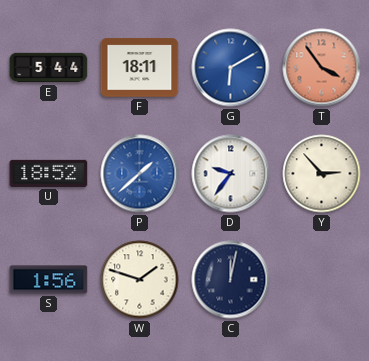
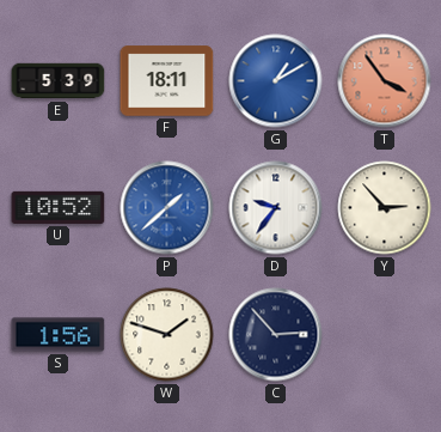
E: 5:44 -> 5:39
G: 6:10 -> 1:10
U: 18:52 -> 10:52
C: 12:02 -> 2:53
